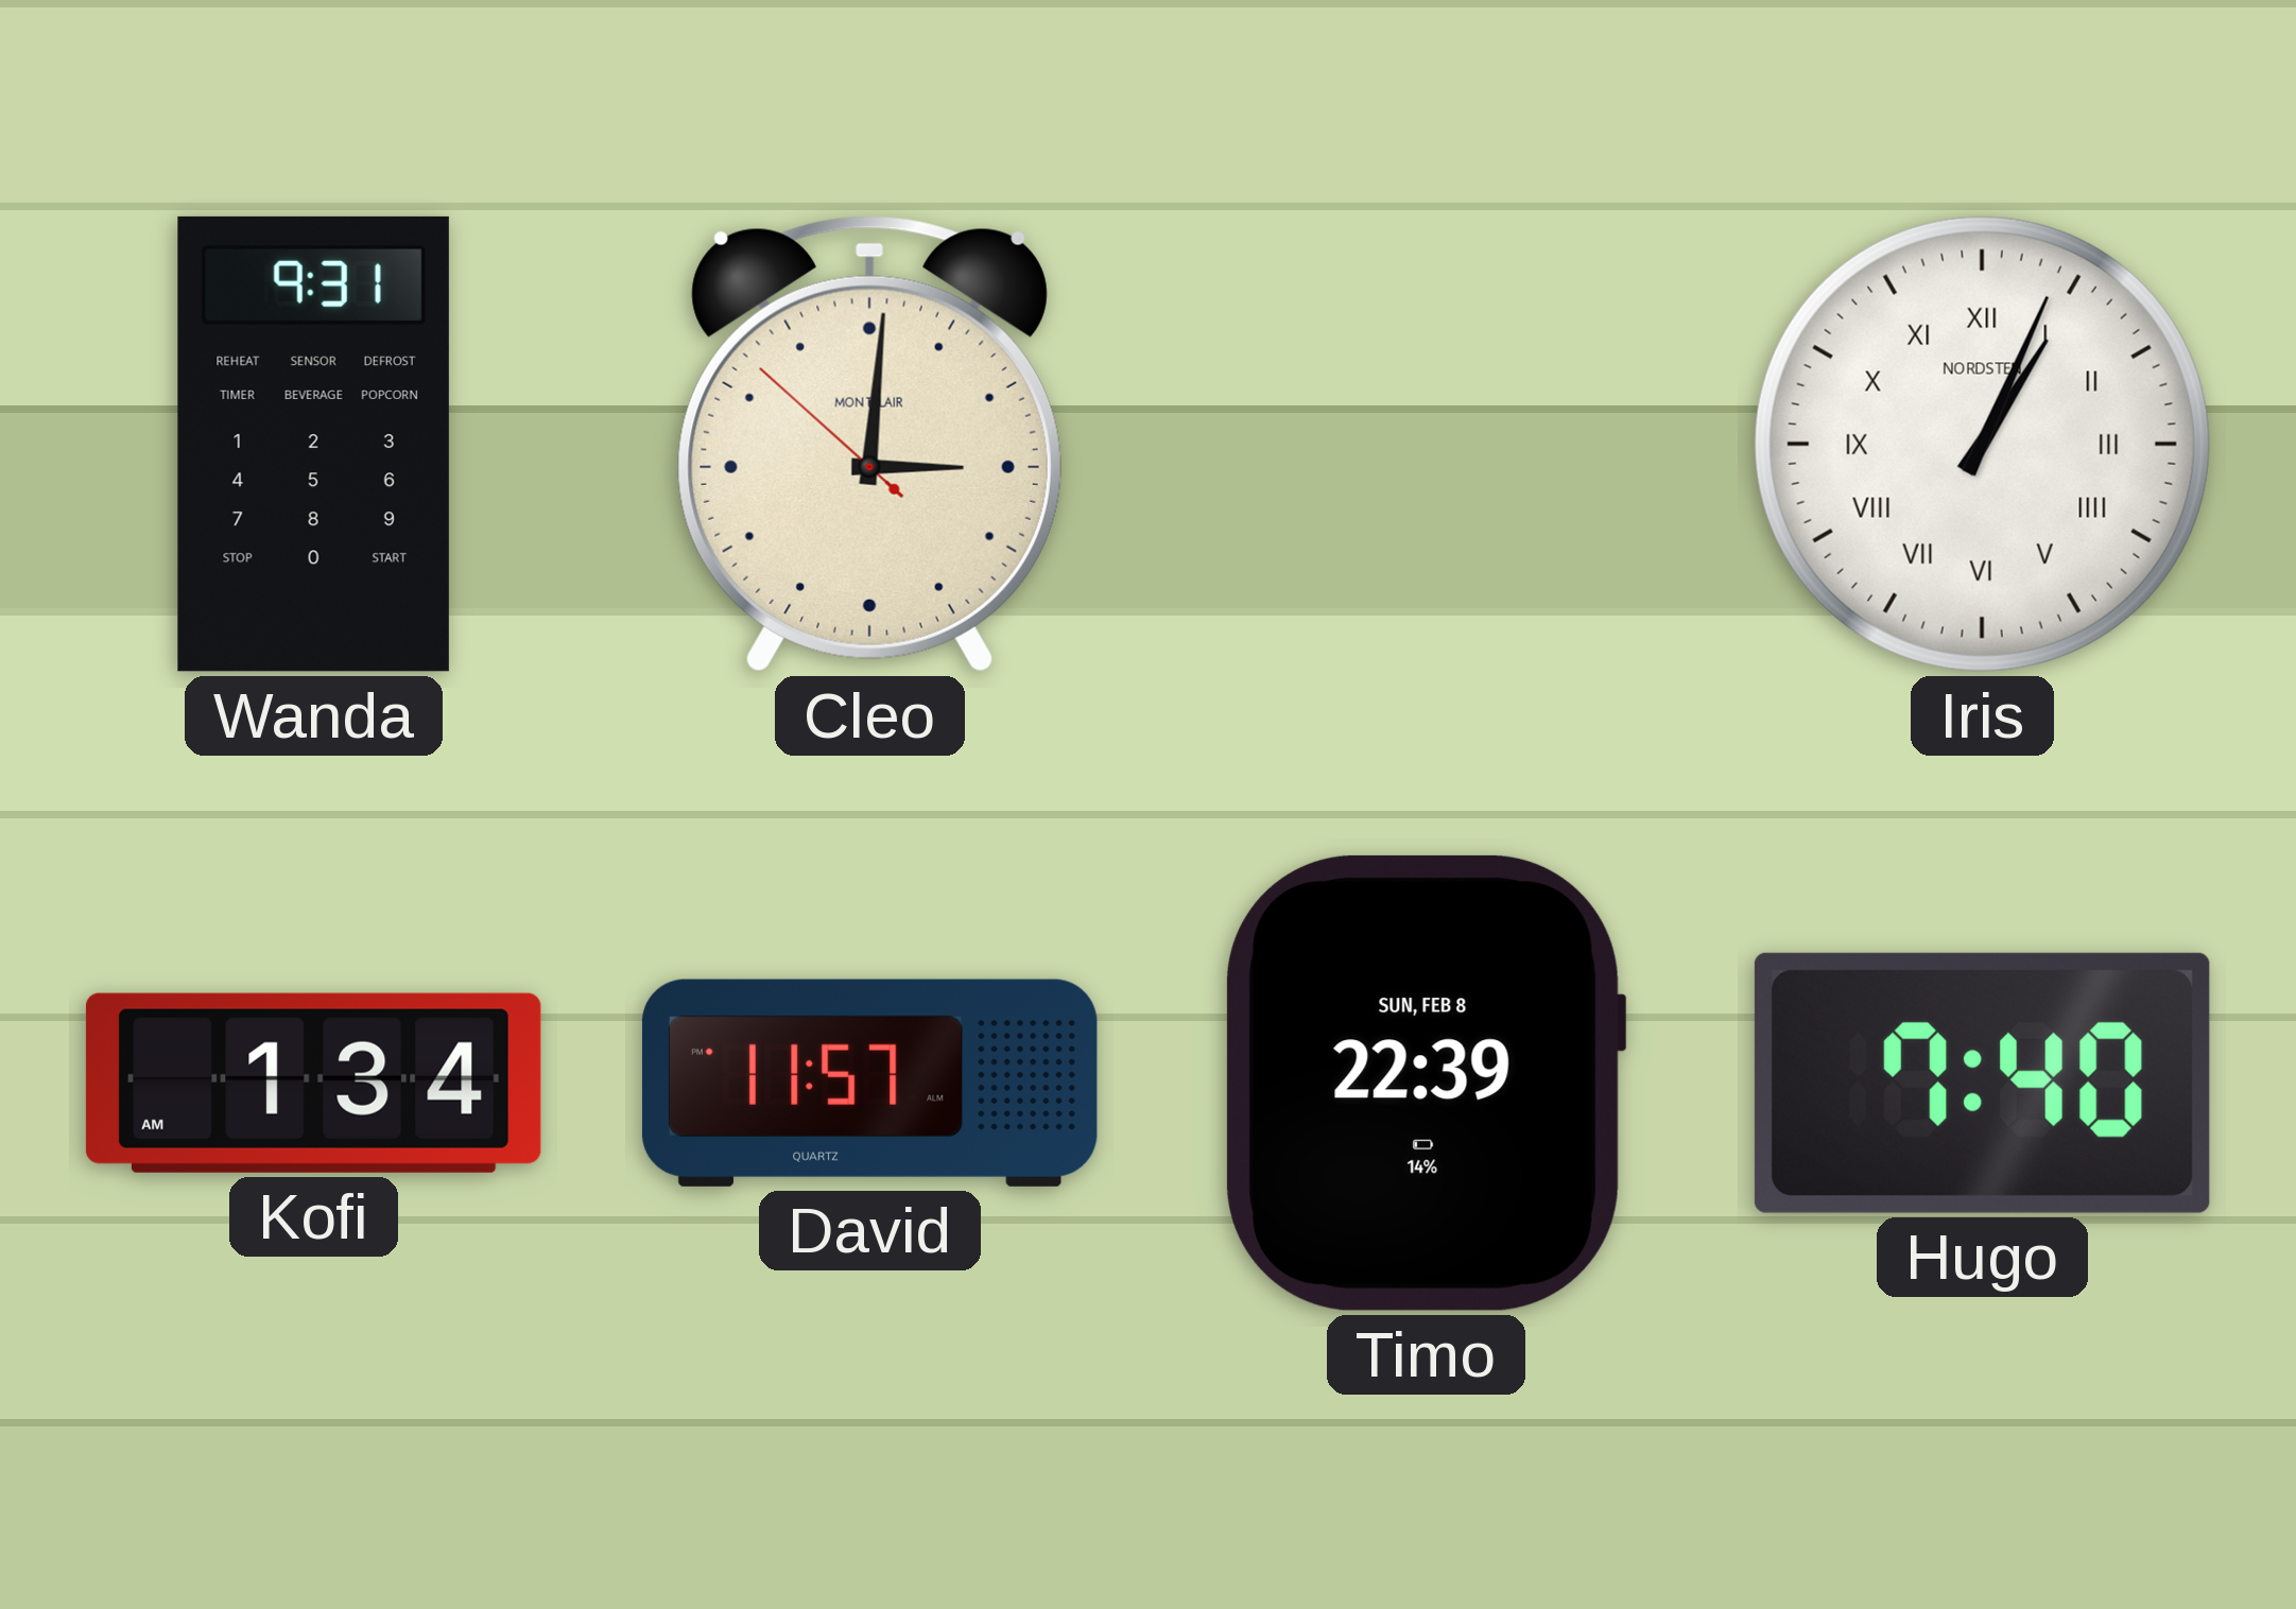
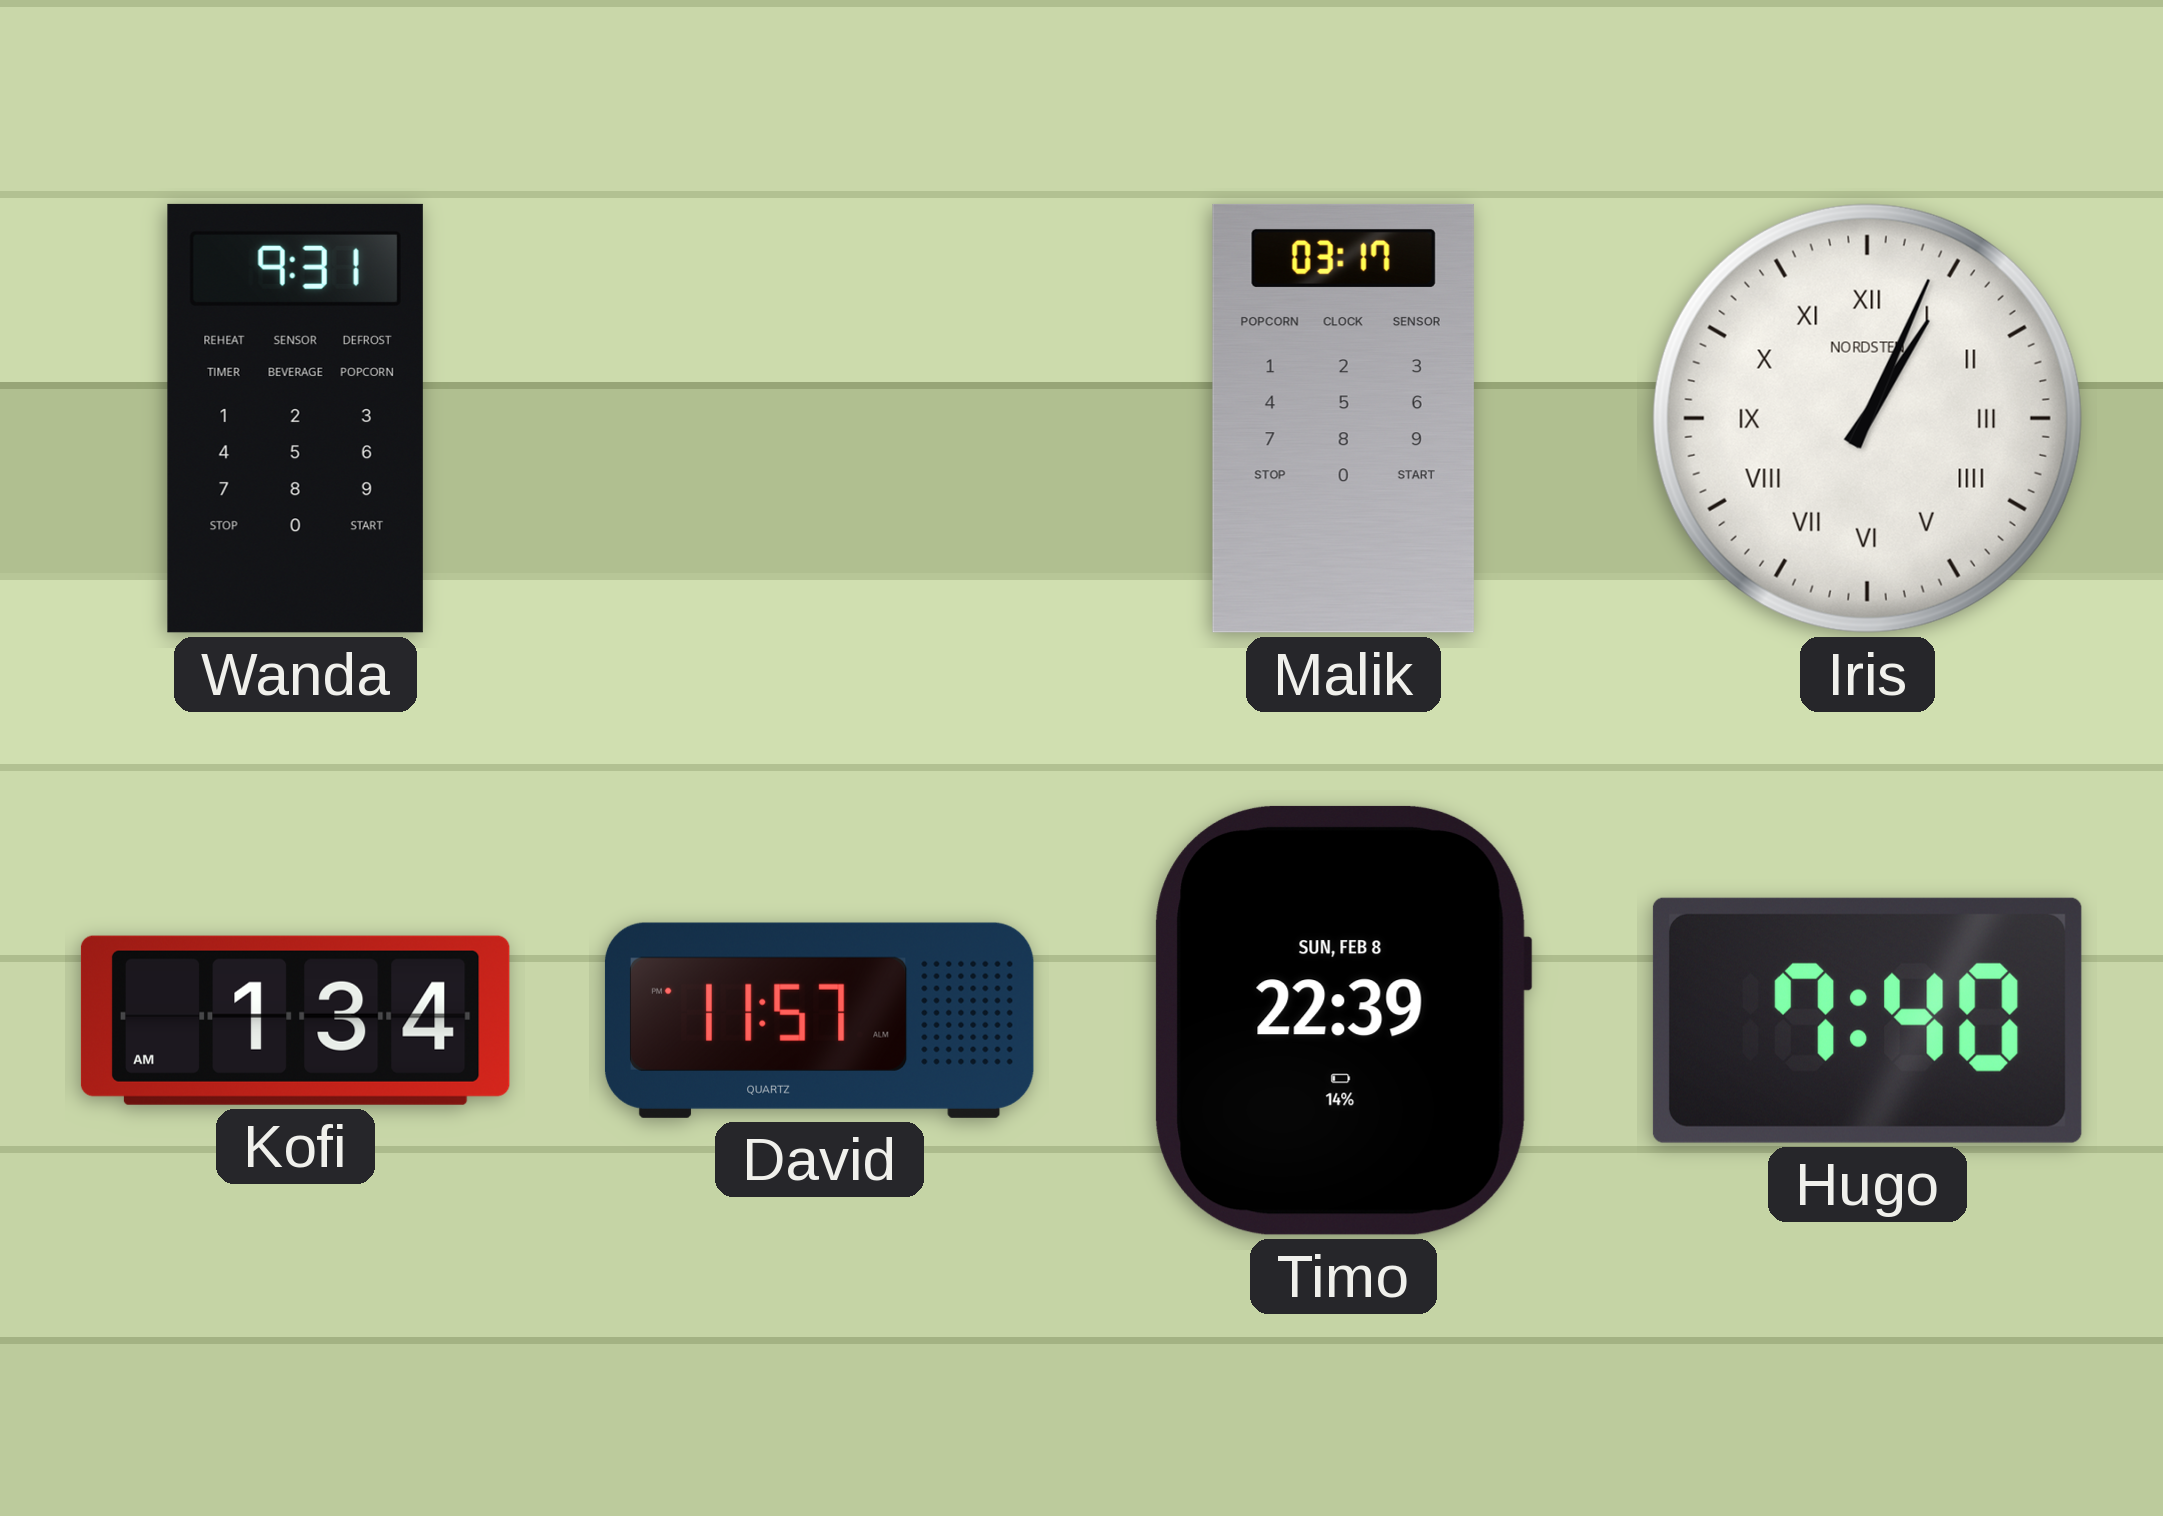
Cleo: 3:00 -> none
Malik: none -> 03:17
